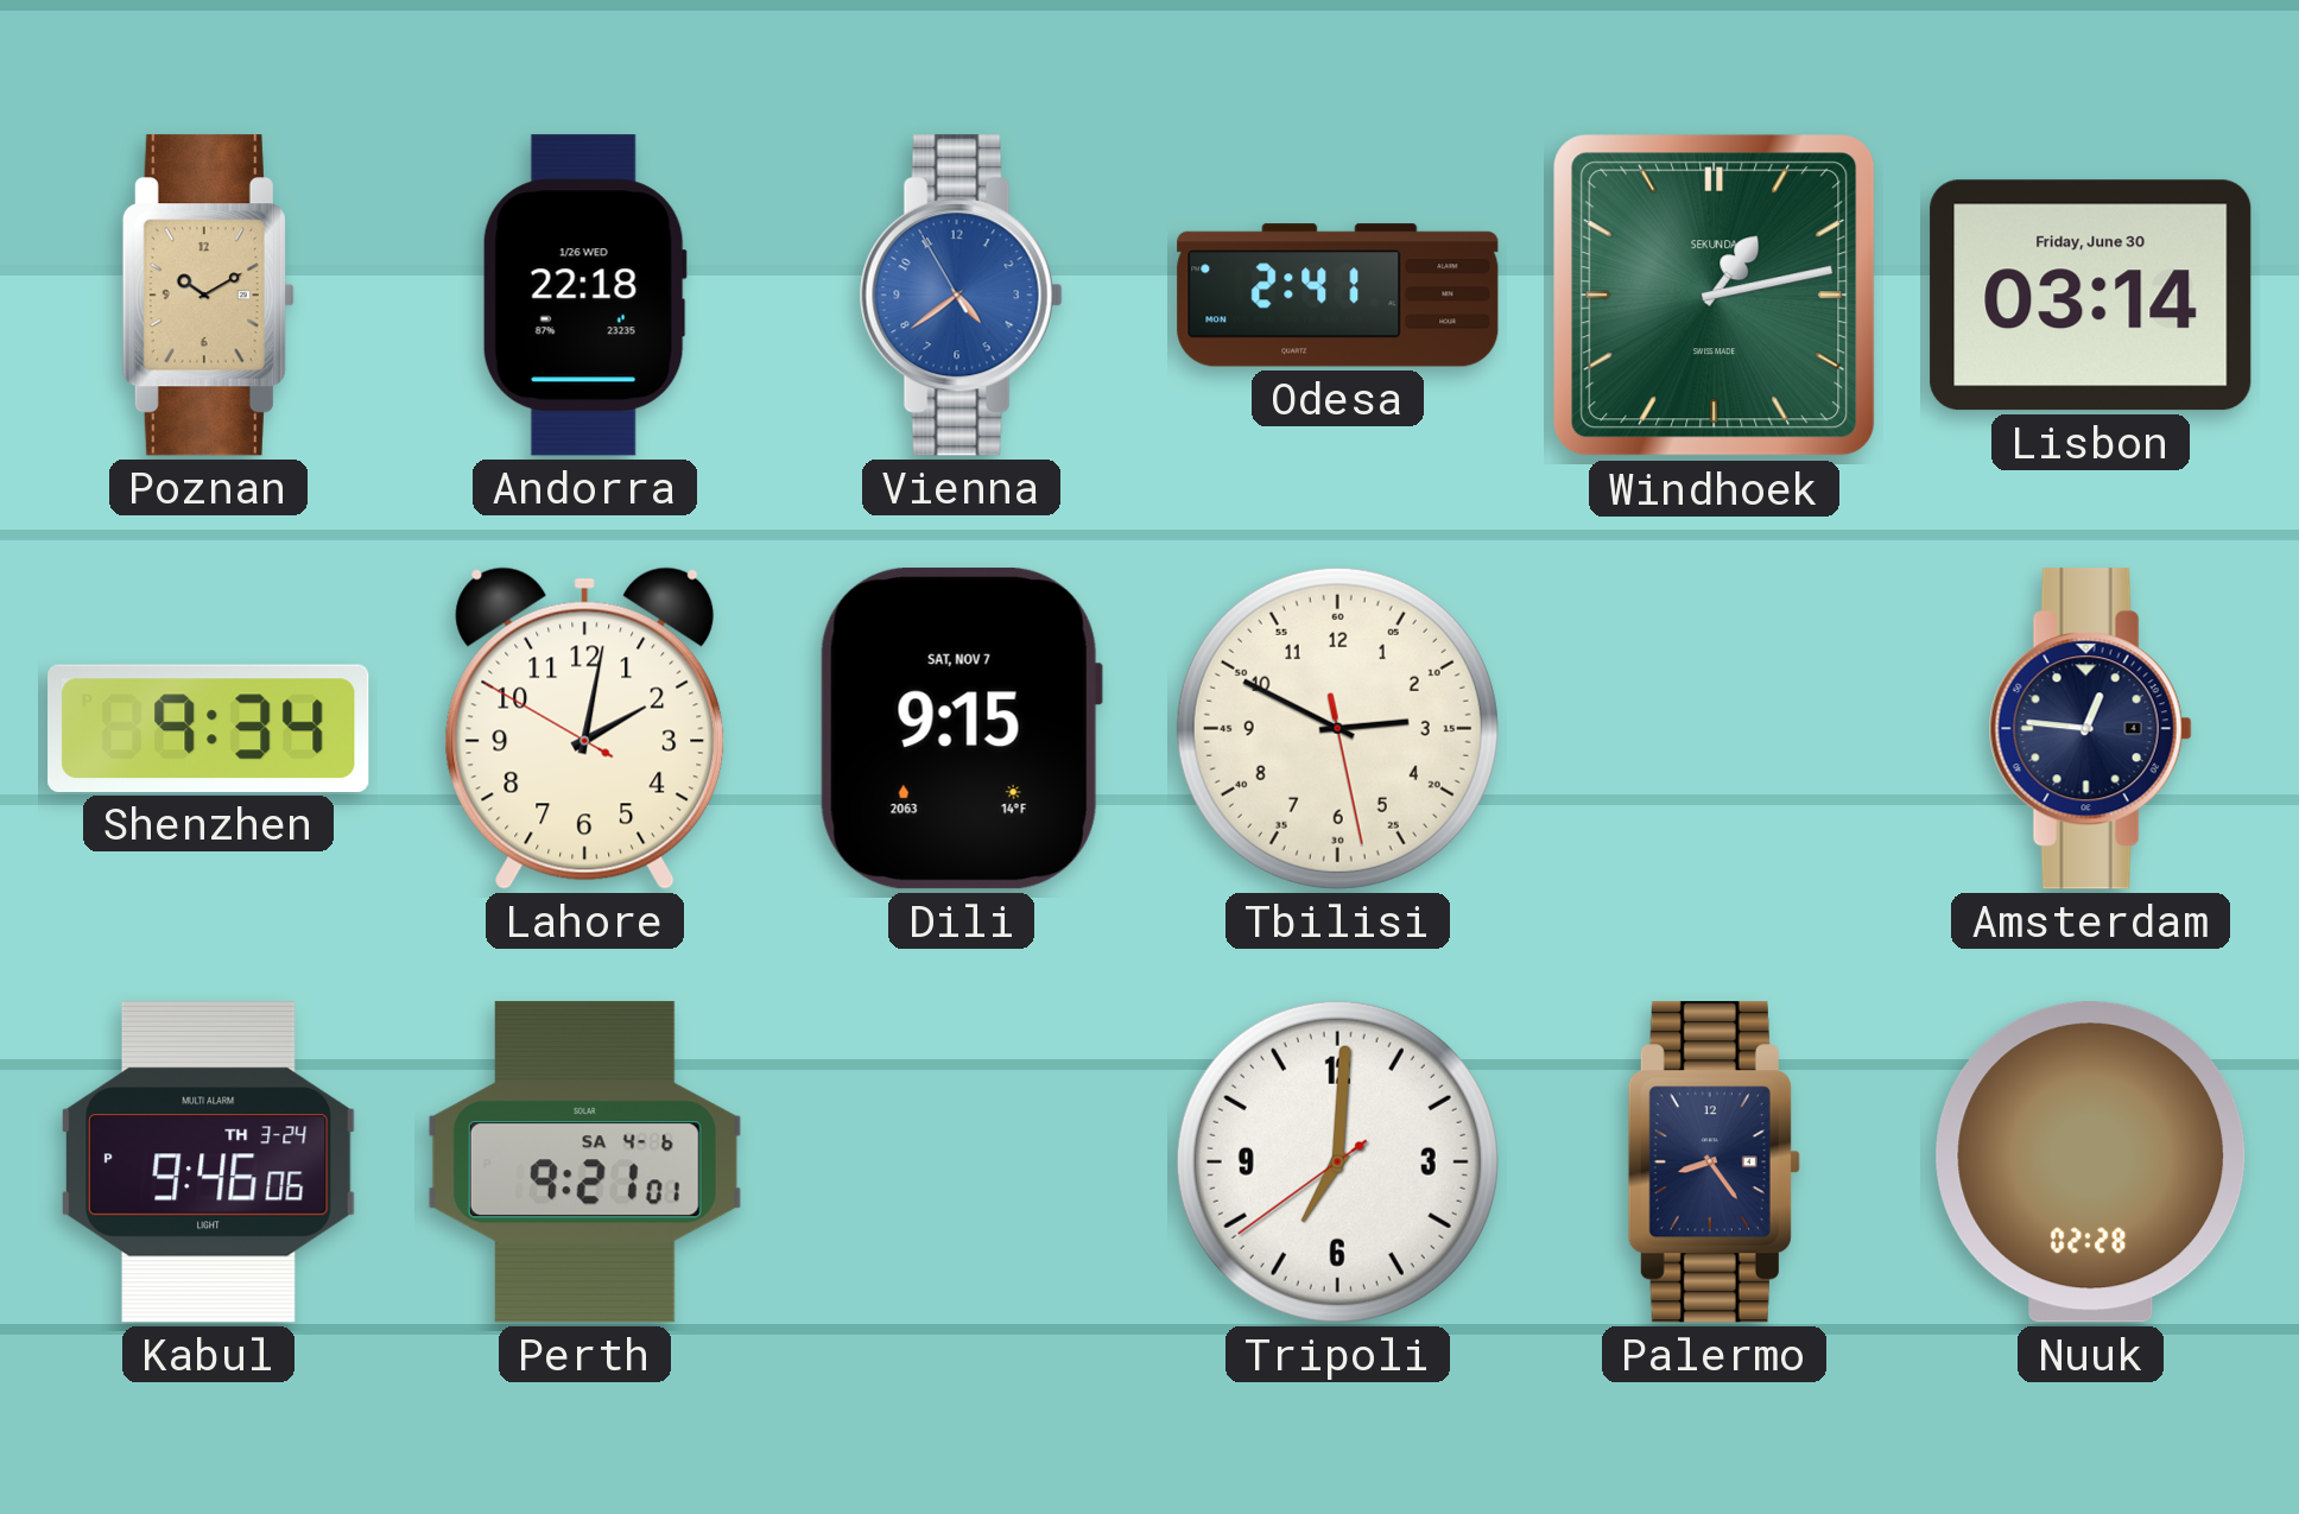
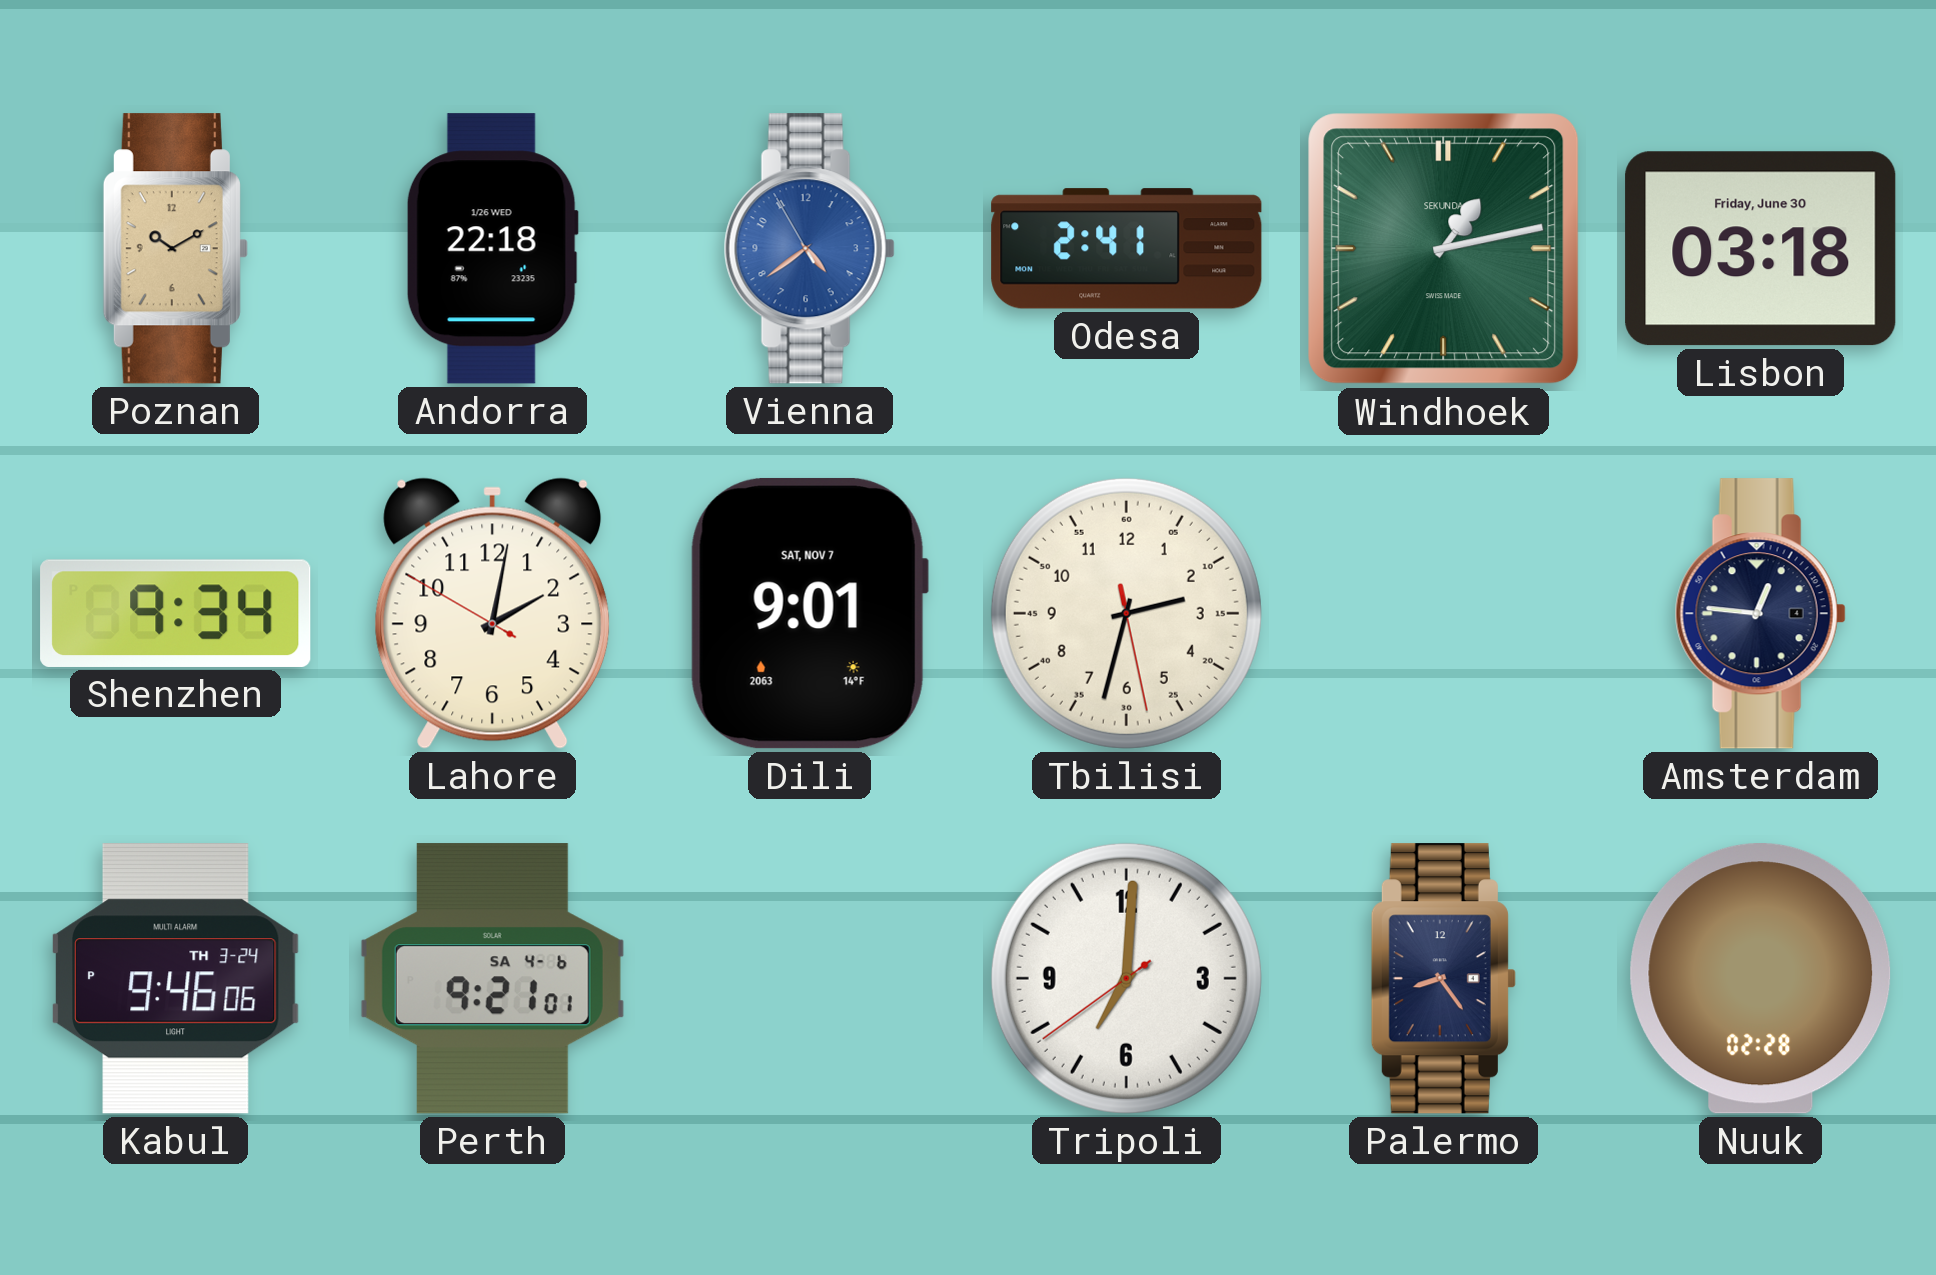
Lisbon: 03:14 -> 03:18
Dili: 9:15 -> 9:01
Tbilisi: 2:49 -> 2:32
